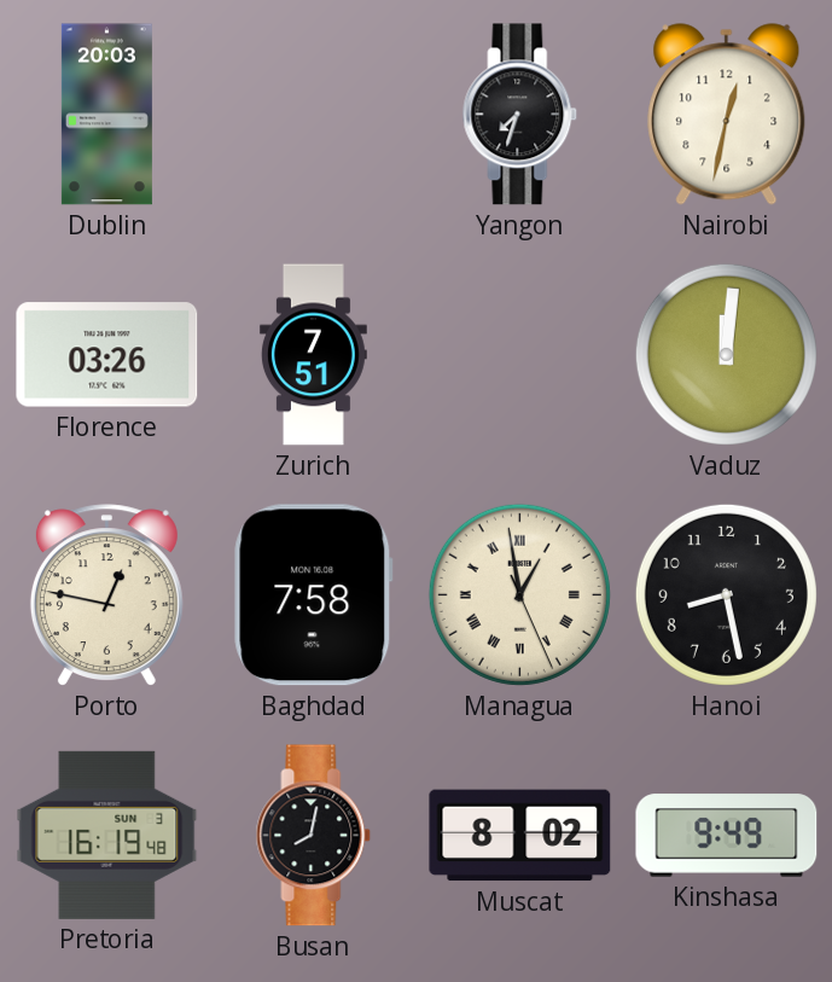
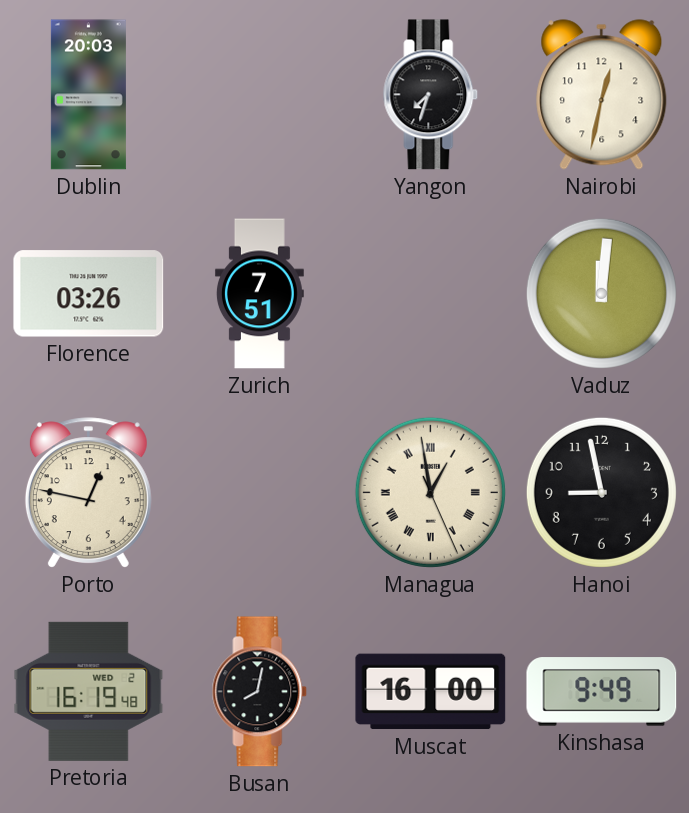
Baghdad: 7:58 -> none
Hanoi: 8:28 -> 8:58
Pretoria date: SUN 3 -> WED 2
Muscat: 8:02 -> 16:00
